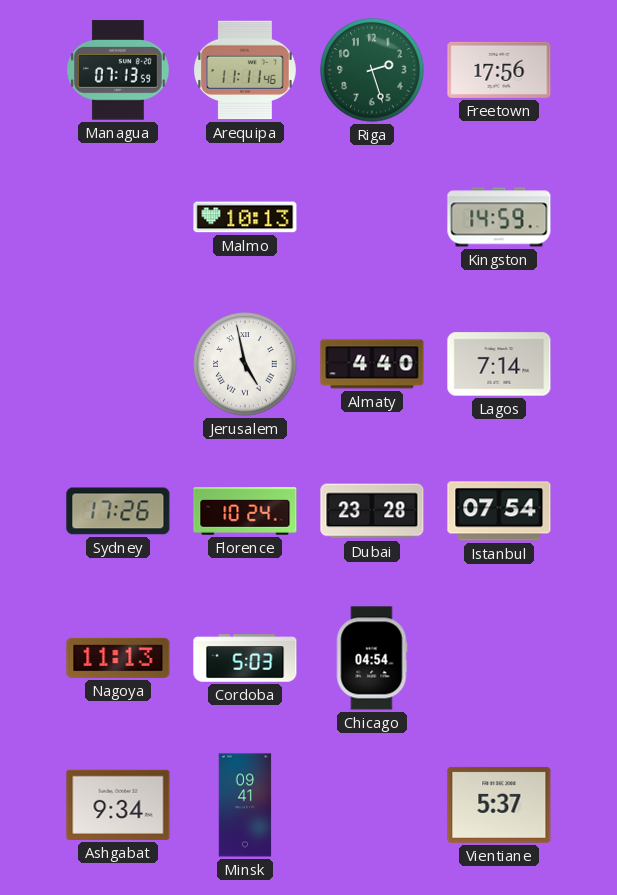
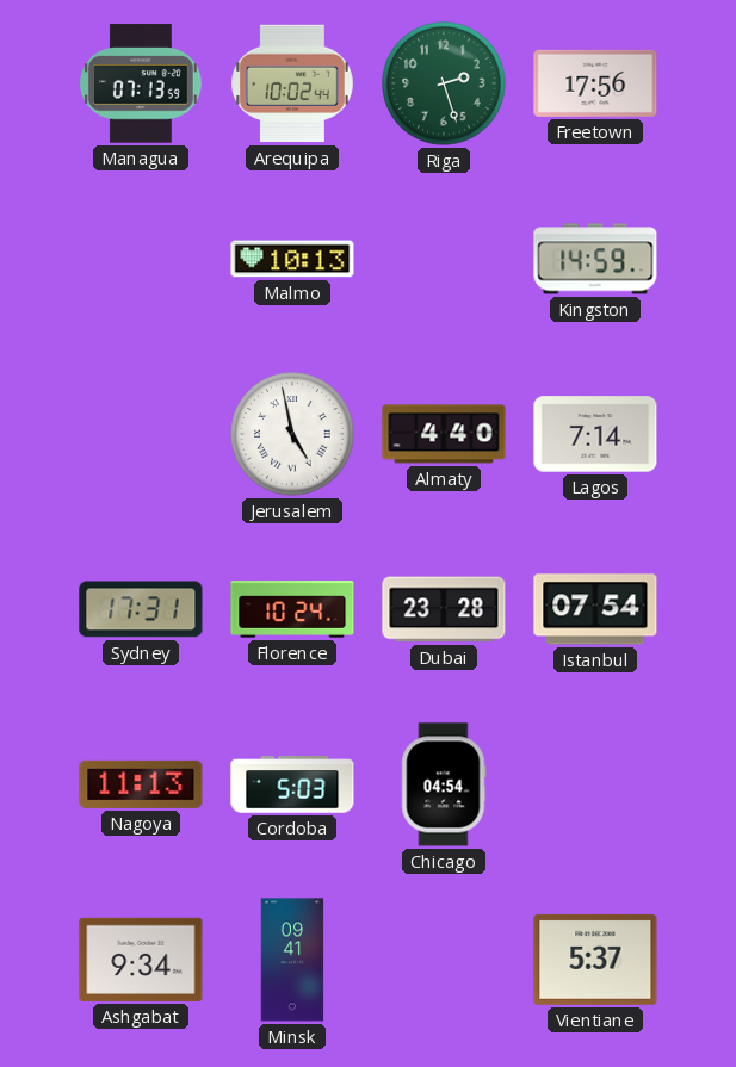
Arequipa: 11:11 -> 10:02
Sydney: 17:26 -> 17:31
